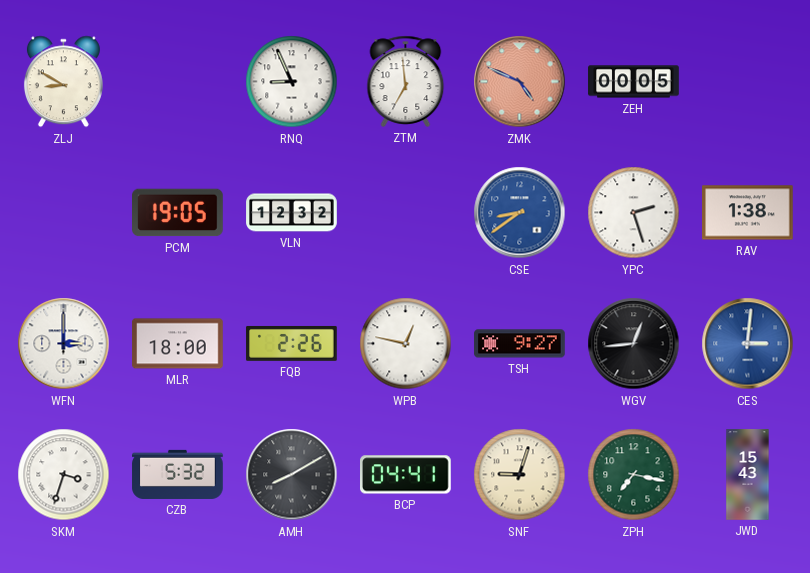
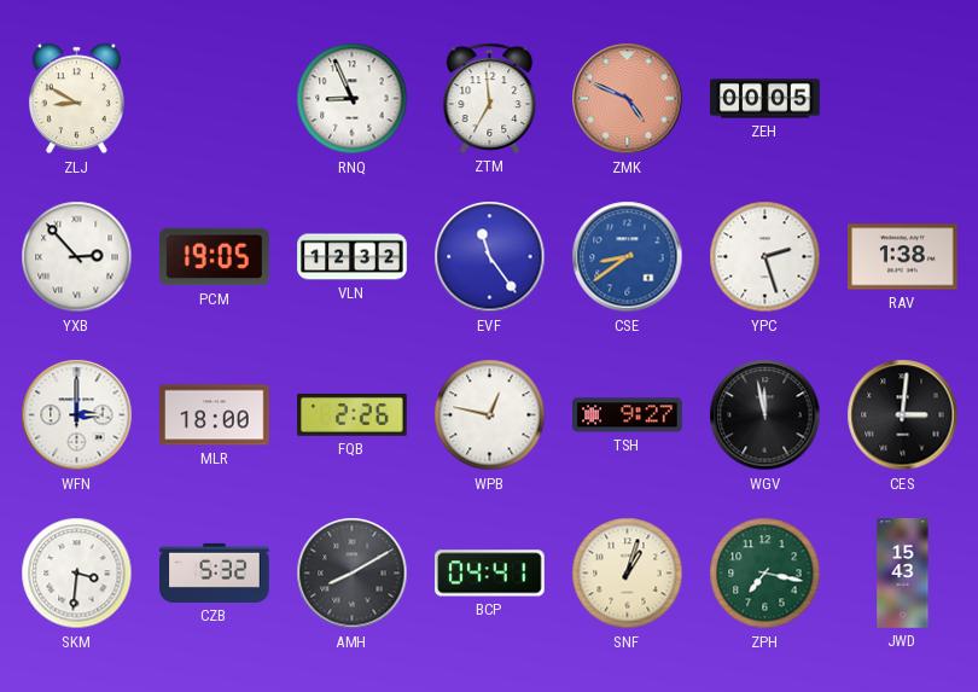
YXB: none -> 2:53
EVF: none -> 11:24
WGV: 12:44 -> 11:58
CES dial: blue -> black
SKM: 3:33 -> 3:31
SNF: 9:03 -> 1:03
